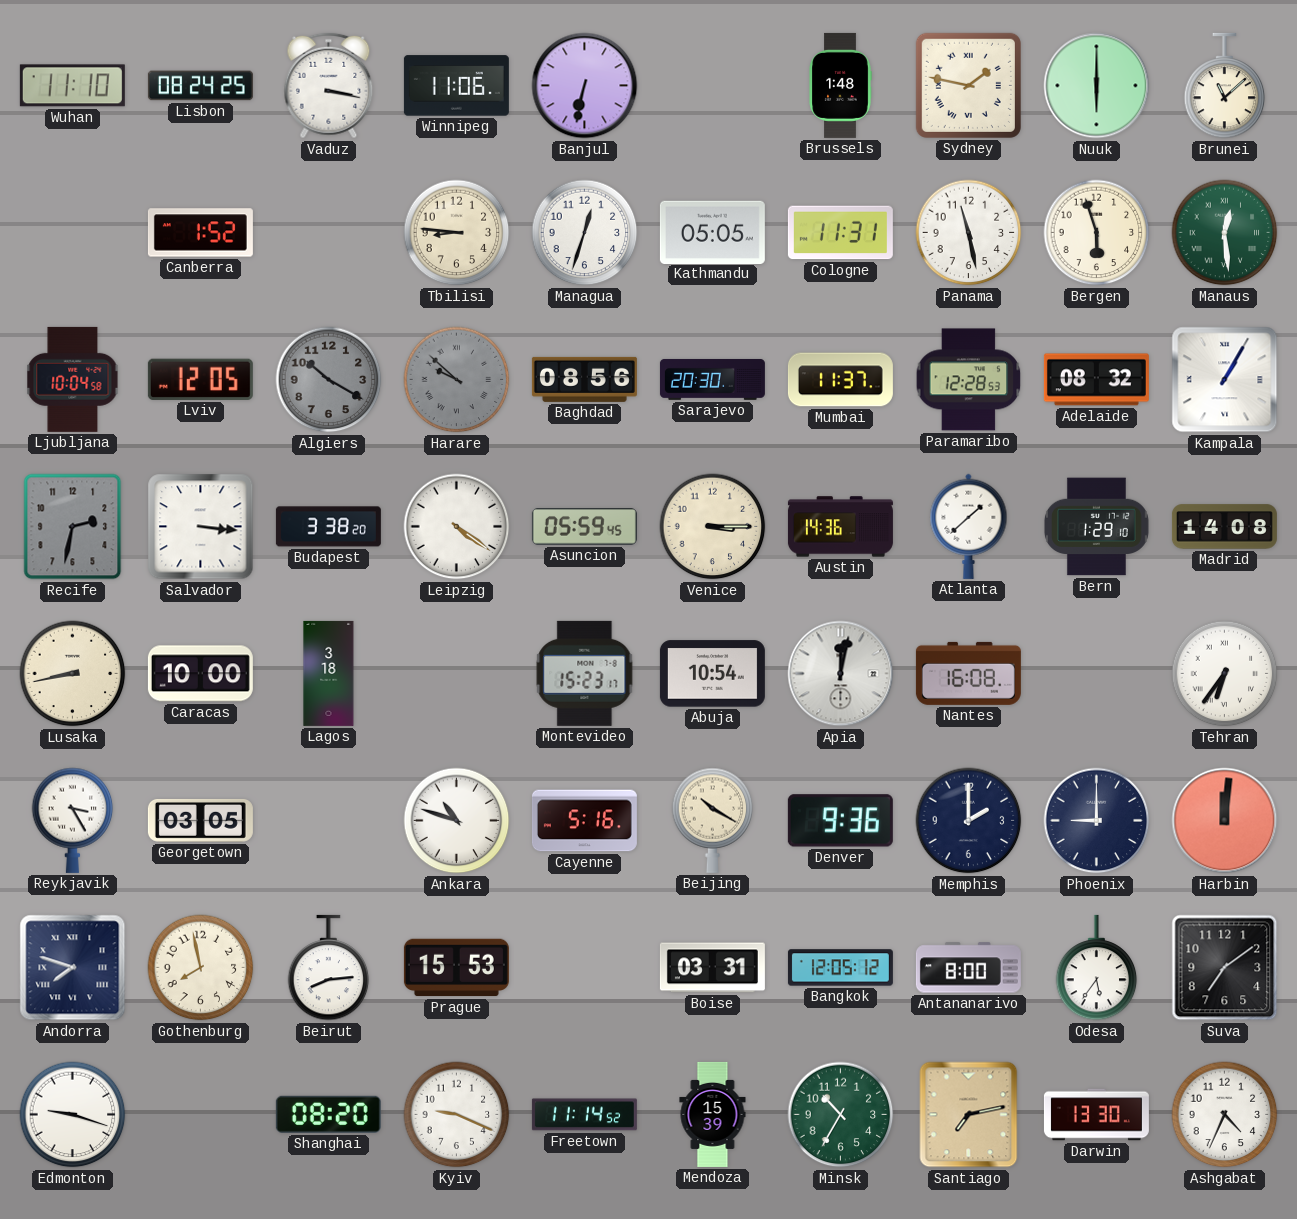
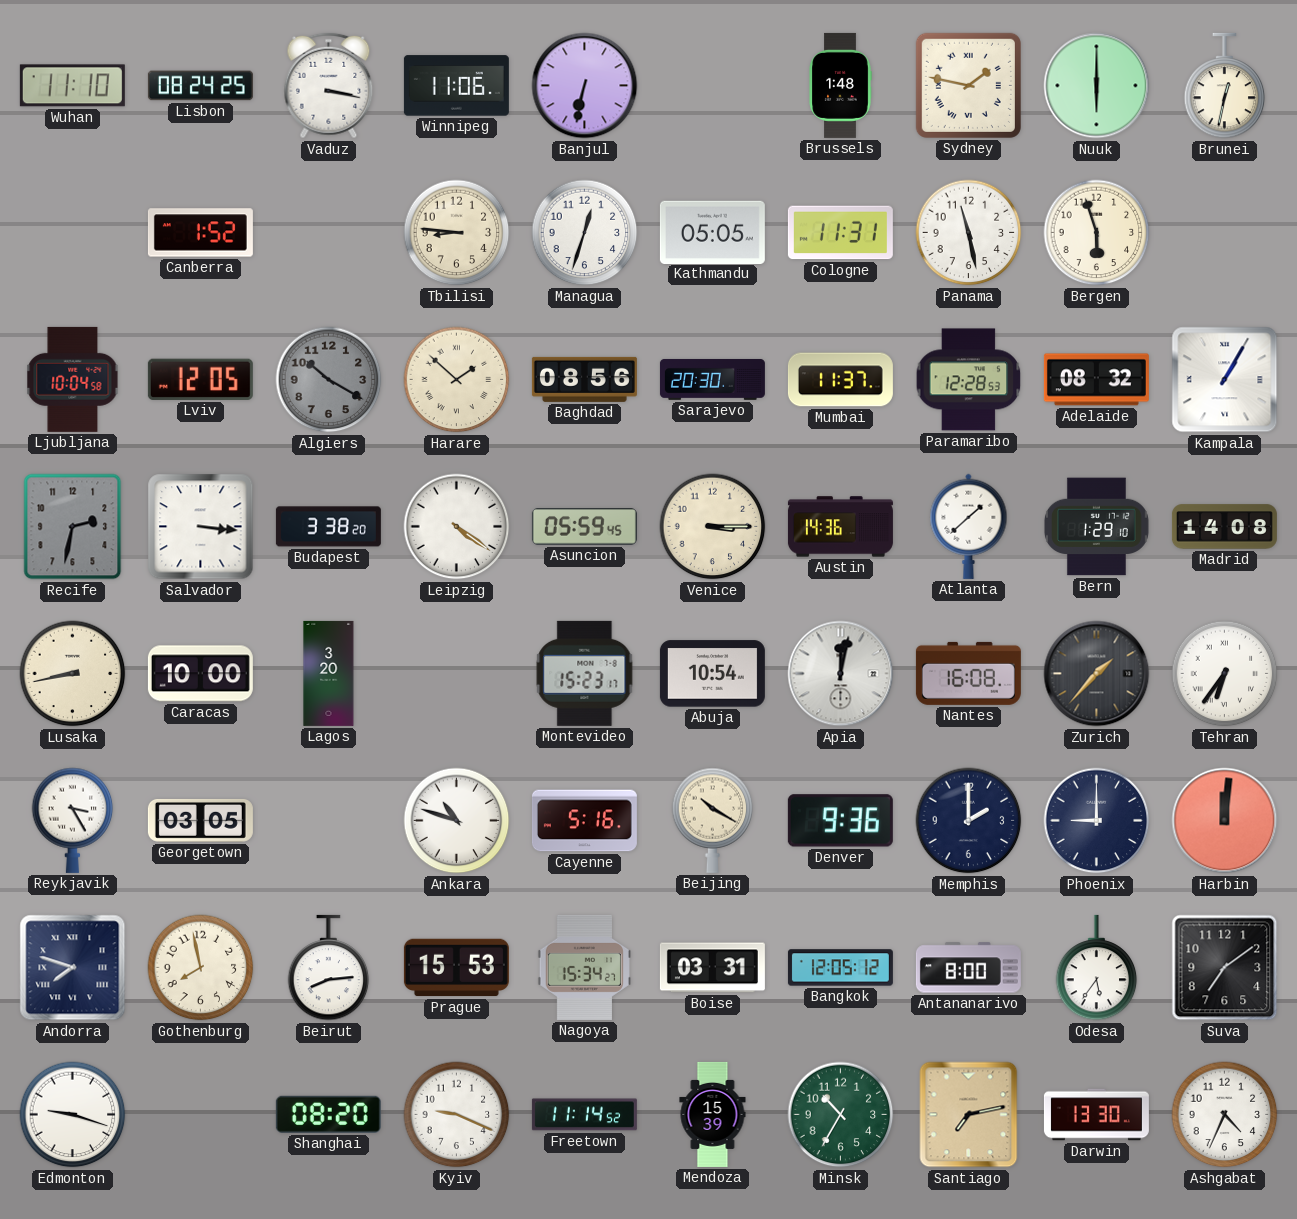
Brunei: 11:08 -> 12:32
Manaus: 12:29 -> none
Harare: 9:52 -> 1:52
Harare dial: grey -> cream
Lagos: 3:18 -> 3:20
Zurich: none -> 1:37
Nagoya: none -> 15:34
